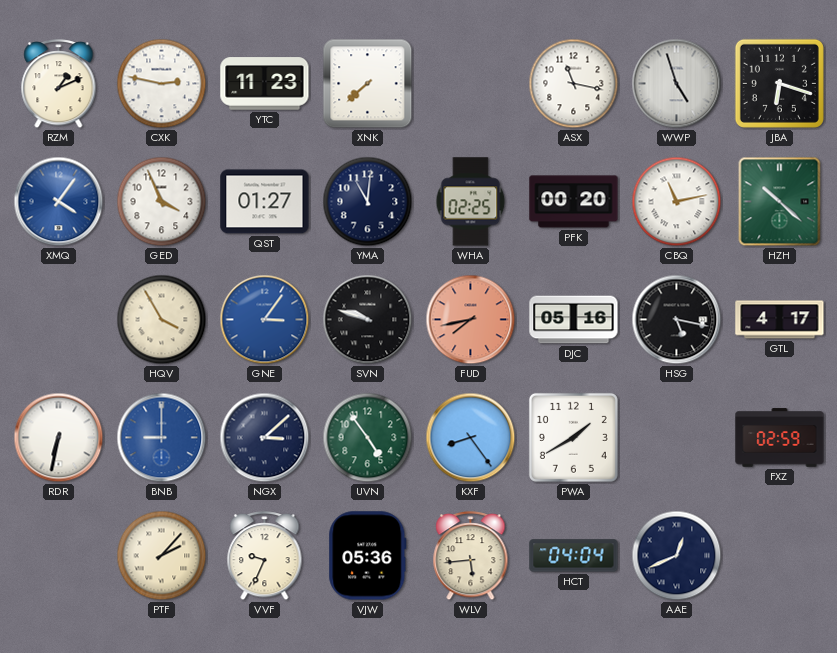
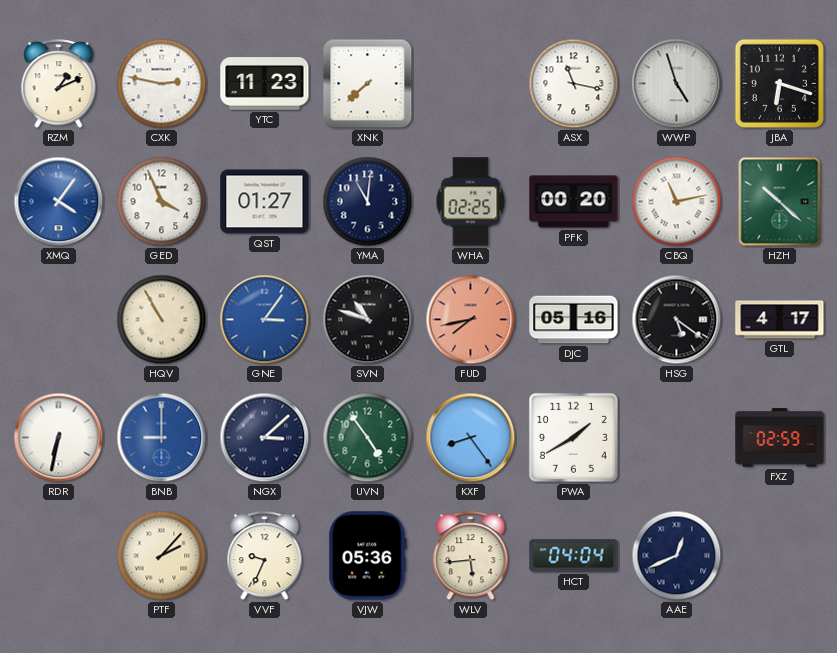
HQV: 3:55 -> 10:55
SVN: 9:48 -> 10:48
HSG: 5:17 -> 5:21
